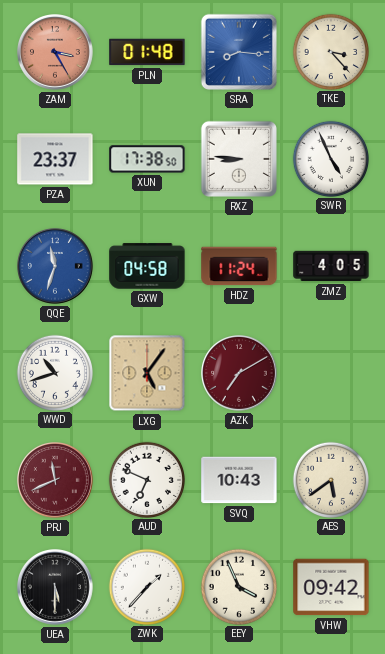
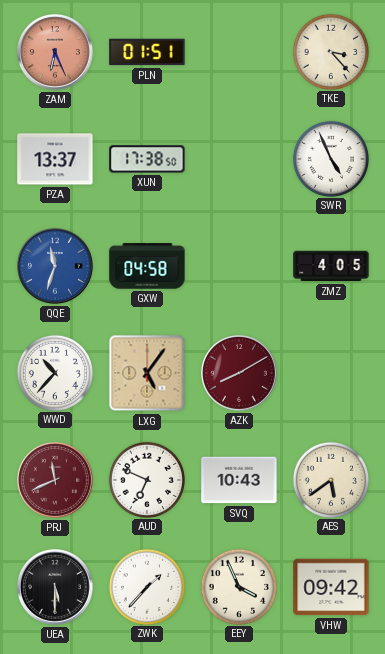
ZAM: 3:25 -> 6:26
PLN: 01:48 -> 01:51
SRA: 8:16 -> none
PZA: 23:37 -> 13:37
RXZ: 8:46 -> none
HDZ: 11:24 -> none
WWD: 10:42 -> 10:37
AZK: 7:10 -> 8:10
